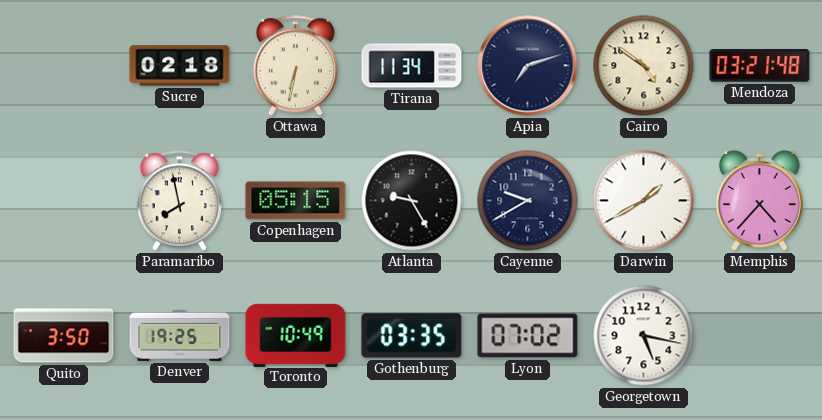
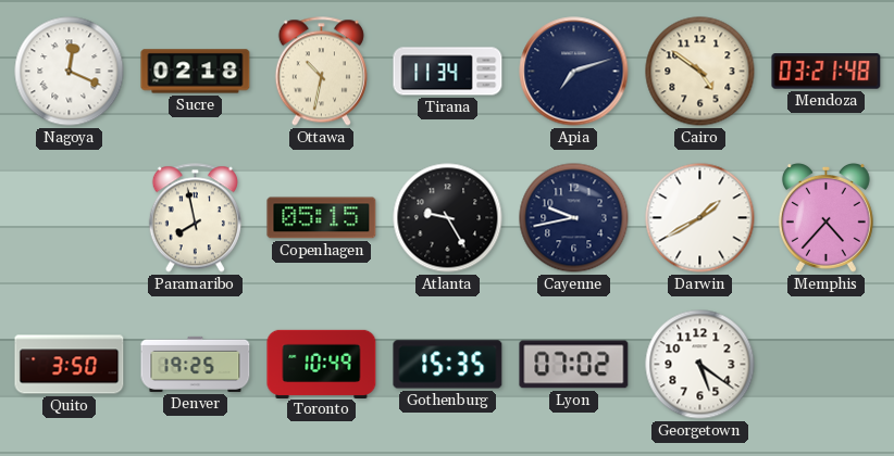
Nagoya: none -> 12:19
Ottawa: 6:32 -> 10:32
Cayenne: 9:40 -> 9:43
Gothenburg: 03:35 -> 15:35
Georgetown: 5:17 -> 5:21
